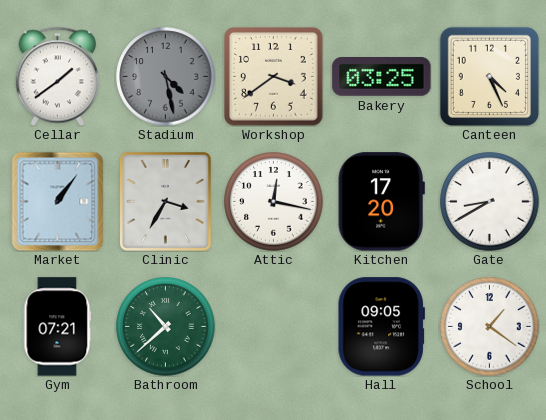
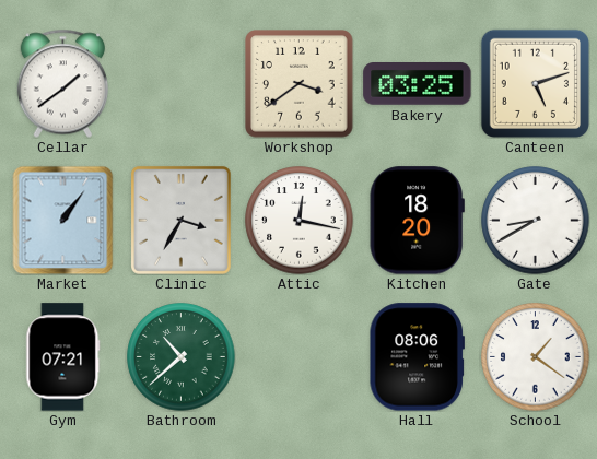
Stadium: 4:28 -> none
Canteen: 4:26 -> 5:12
Kitchen: 17:20 -> 18:20
Hall: 09:05 -> 08:06
